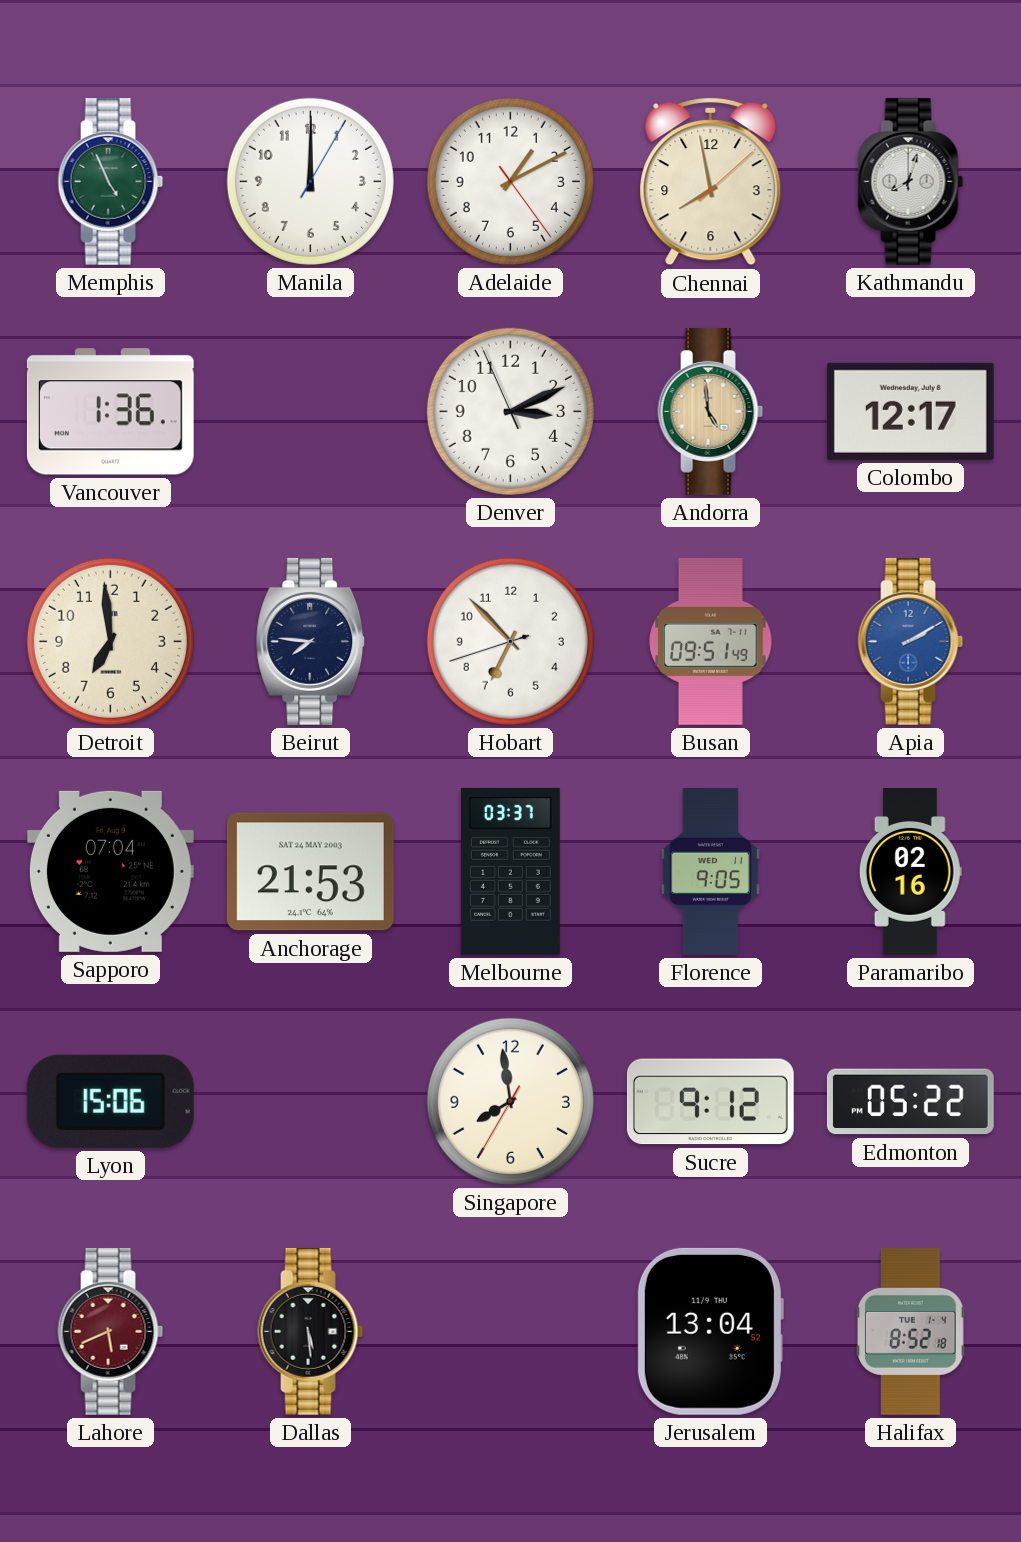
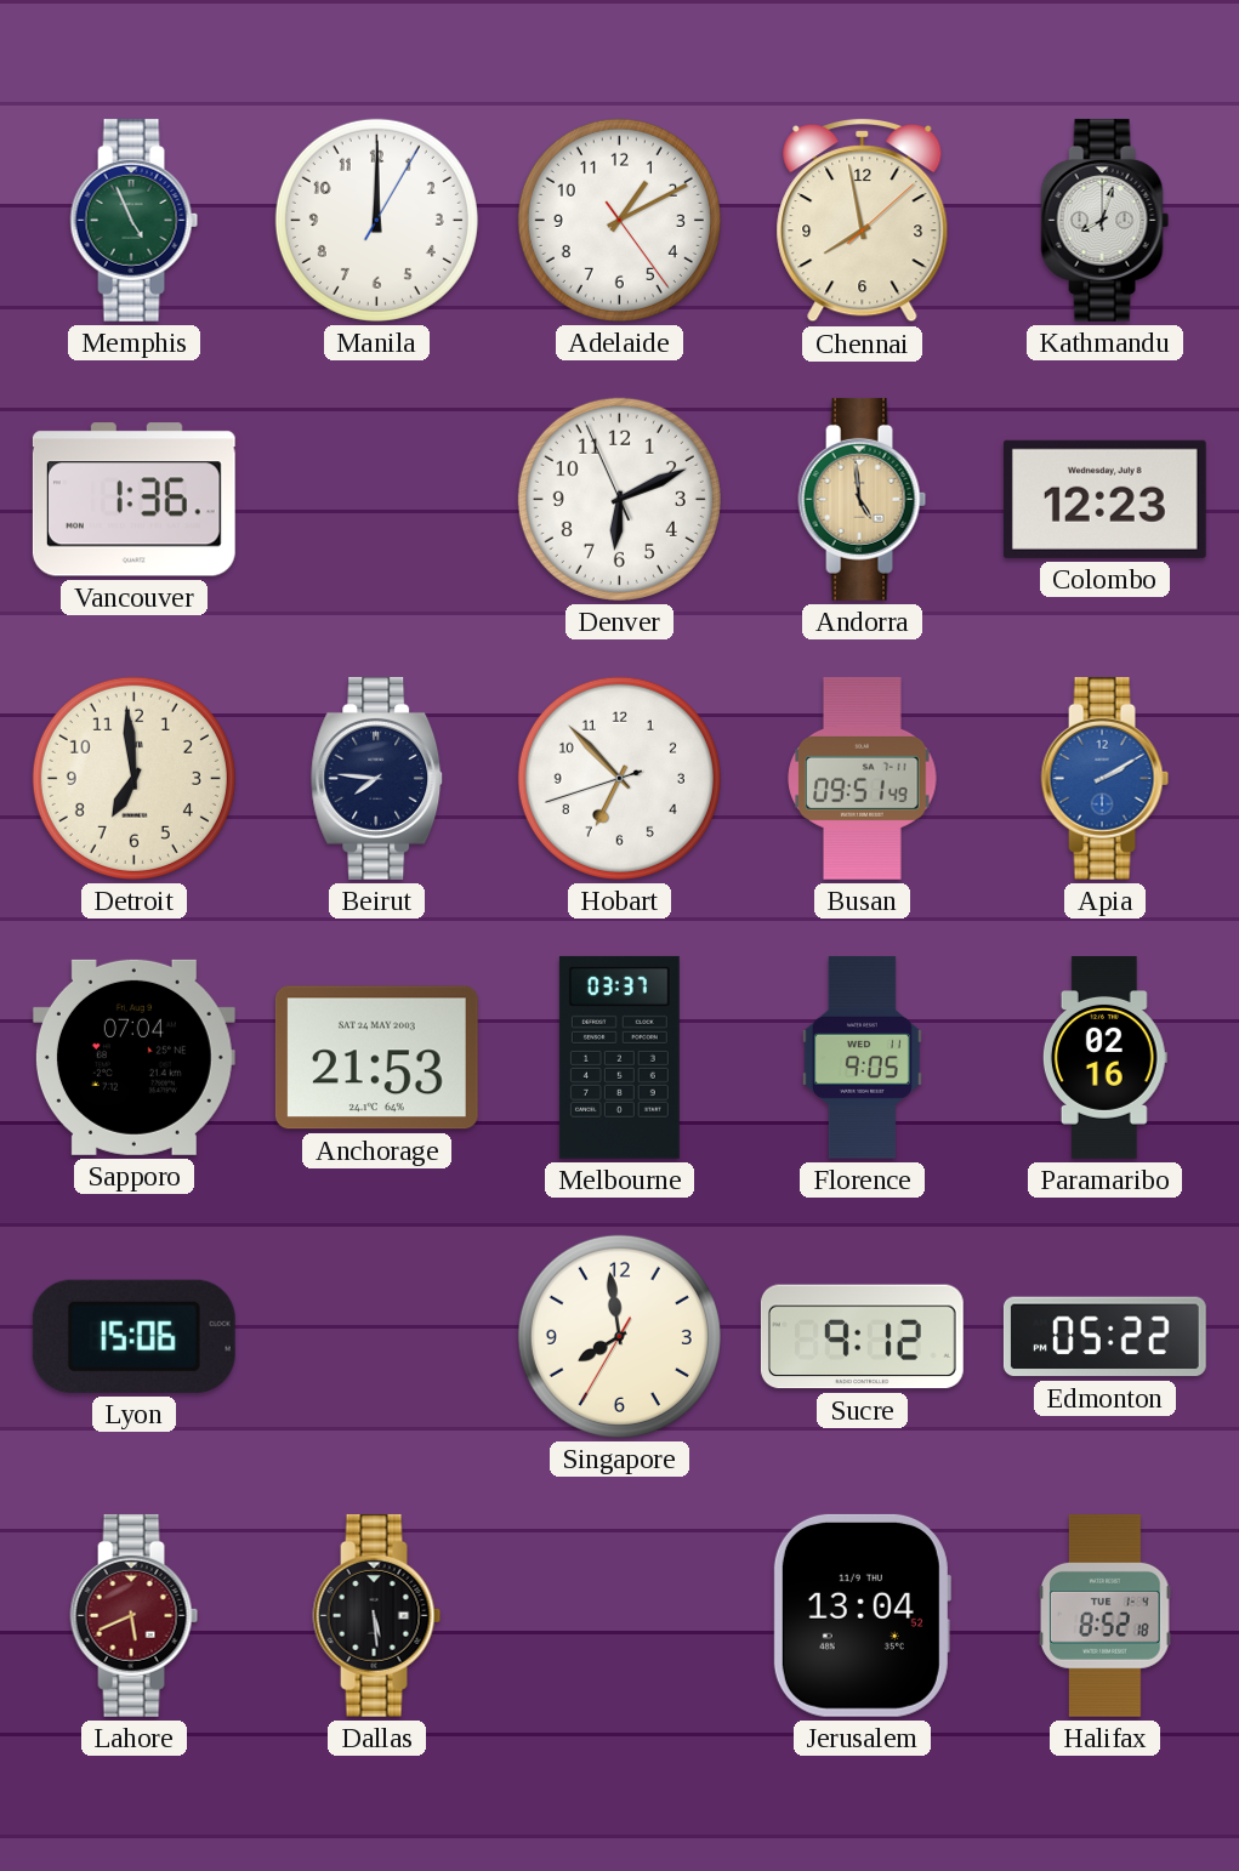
Denver: 3:10 -> 6:10
Colombo: 12:17 -> 12:23
